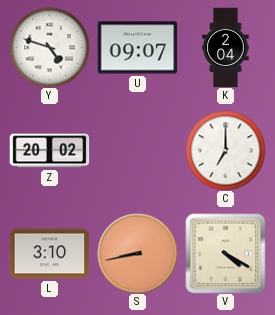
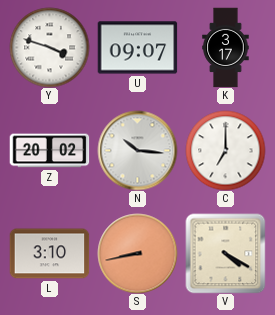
Y: 4:48 -> 3:48
K: 2:04 -> 3:17
N: none -> 10:16
